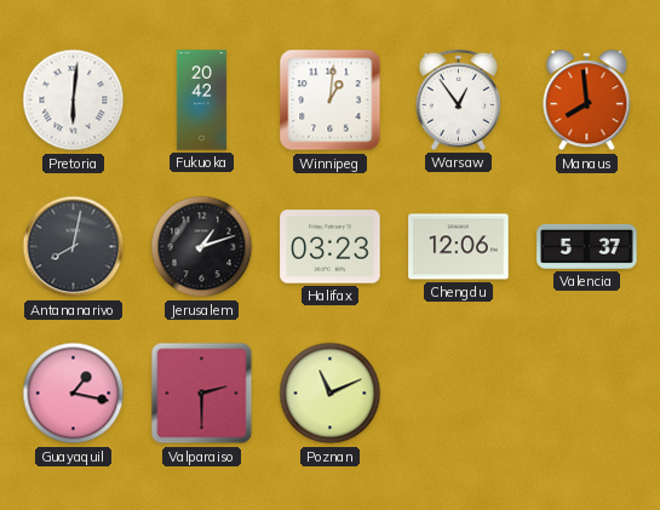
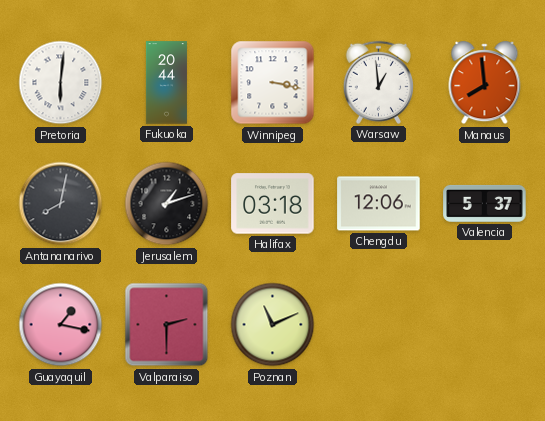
Fukuoka: 20:42 -> 20:44
Winnipeg: 1:01 -> 3:17
Warsaw: 12:54 -> 12:59
Halifax: 03:23 -> 03:18
